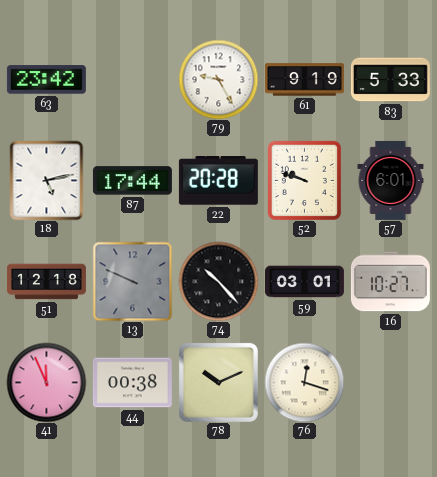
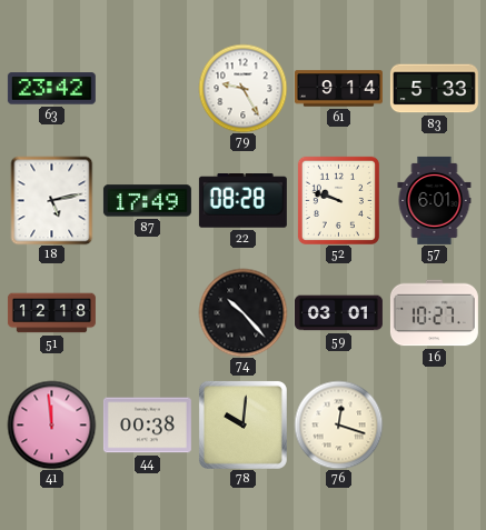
61: 9:19 -> 9:14
87: 17:44 -> 17:49
22: 20:28 -> 08:28
13: 9:49 -> none
41: 11:56 -> 11:59
78: 10:11 -> 10:01
